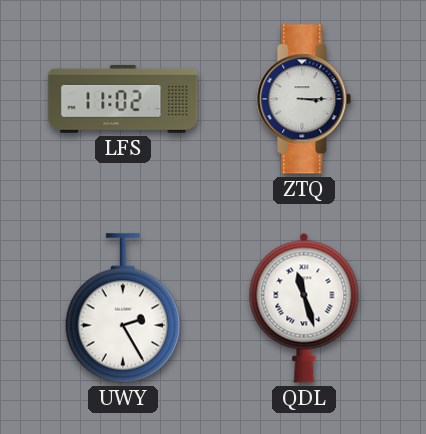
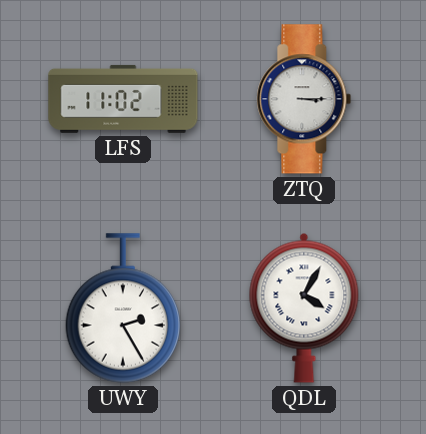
QDL: 11:27 -> 4:05
